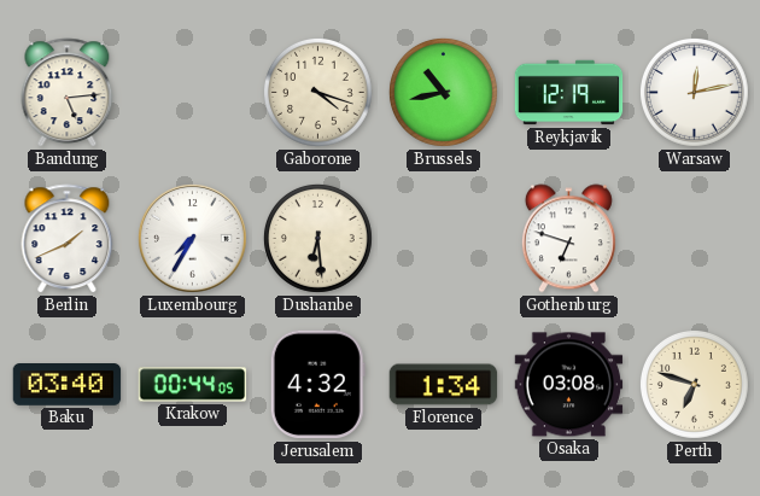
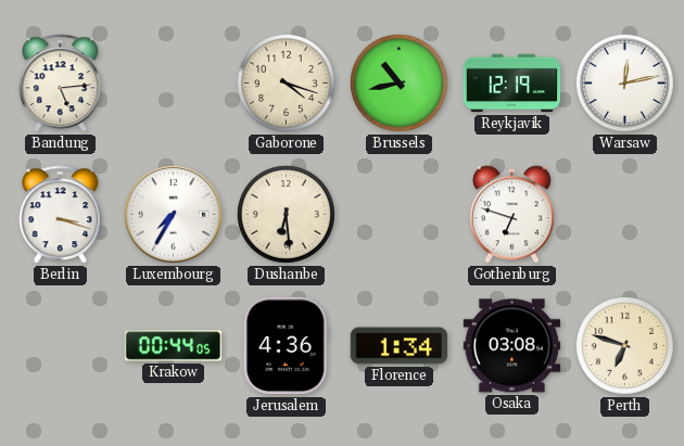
Berlin: 1:41 -> 3:18
Baku: 03:40 -> none
Jerusalem: 4:32 -> 4:36
